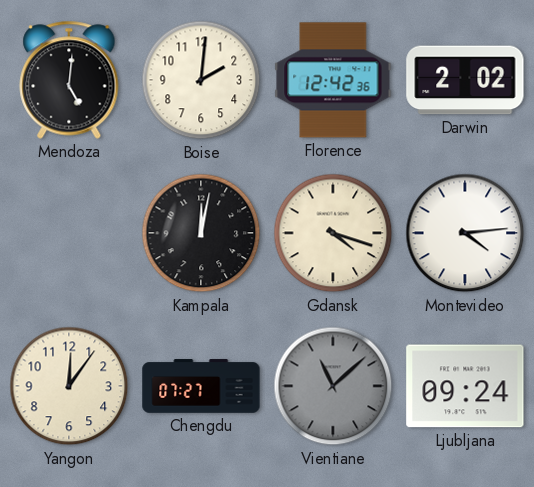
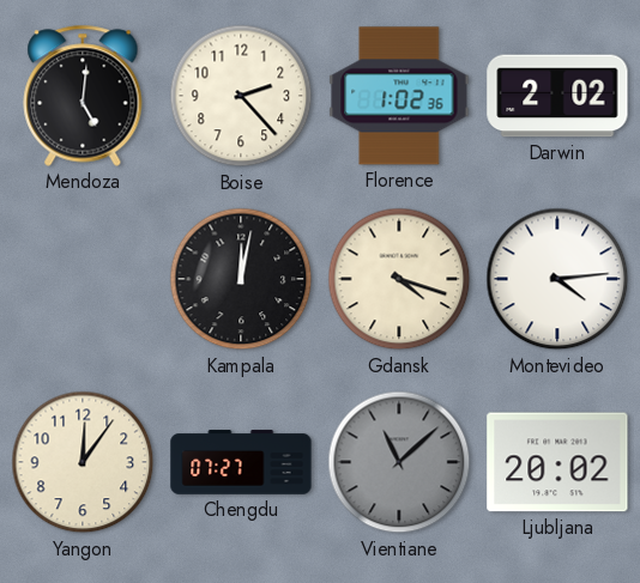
Boise: 2:01 -> 2:23
Florence: 12:42 -> 1:02
Ljubljana: 09:24 -> 20:02
